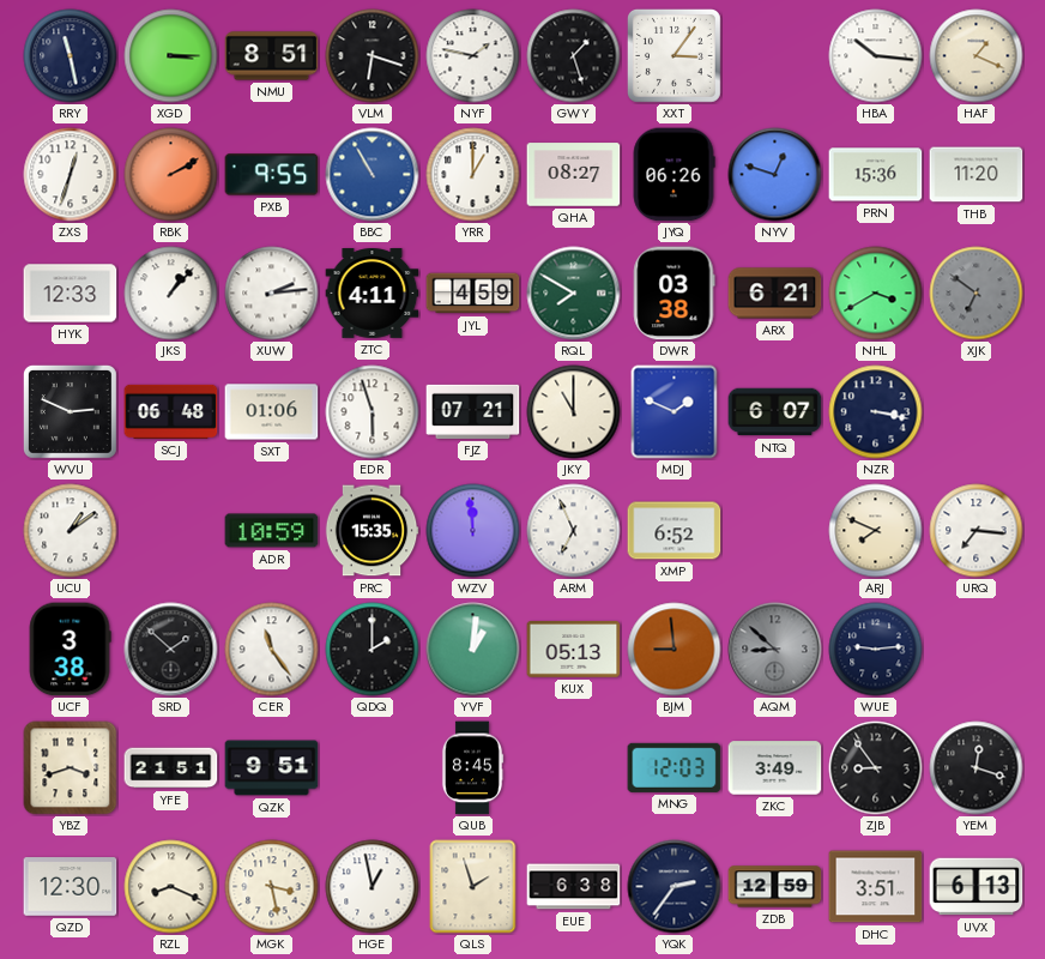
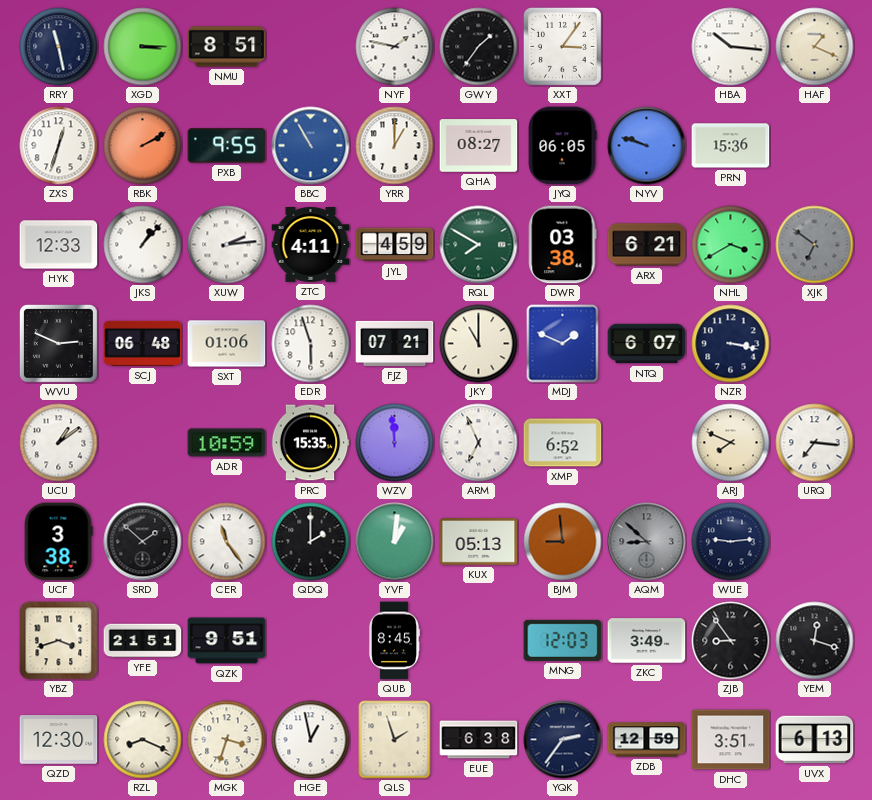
VLM: 6:18 -> none
GWY: 1:27 -> 1:36
JYQ: 06:26 -> 06:05
NYV: 12:48 -> 9:48
THB: 11:20 -> none
MGK: 3:28 -> 3:33
